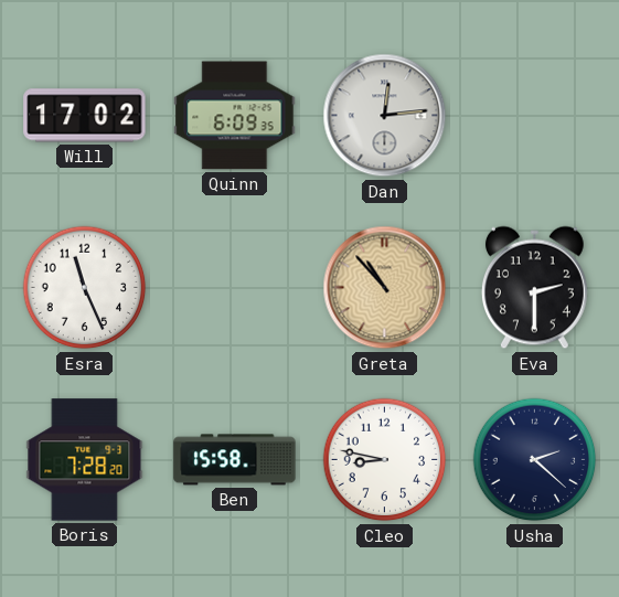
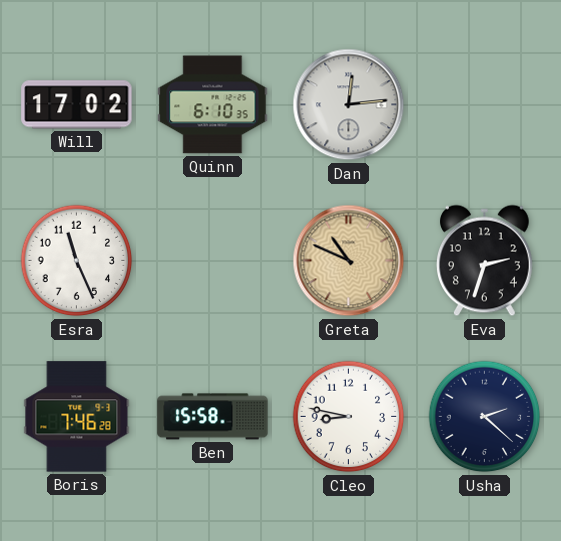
Quinn: 6:09 -> 6:10
Greta: 10:53 -> 10:49
Eva: 2:30 -> 2:33
Boris: 7:28 -> 7:46
